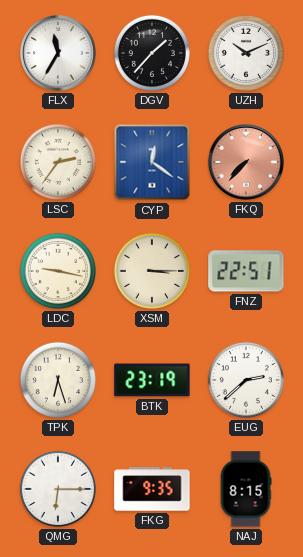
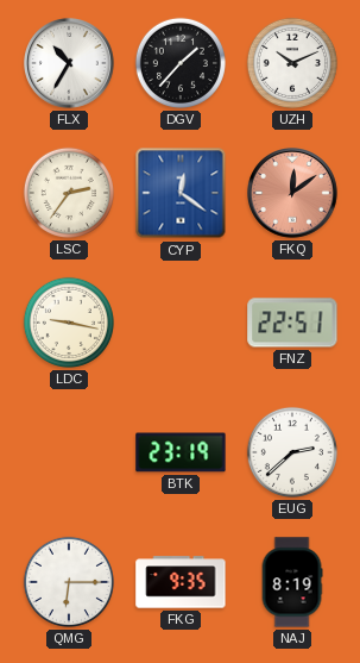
FLX: 11:35 -> 10:35
FKQ: 7:37 -> 12:09
XSM: 3:15 -> none
TPK: 6:27 -> none
NAJ: 8:15 -> 8:19
